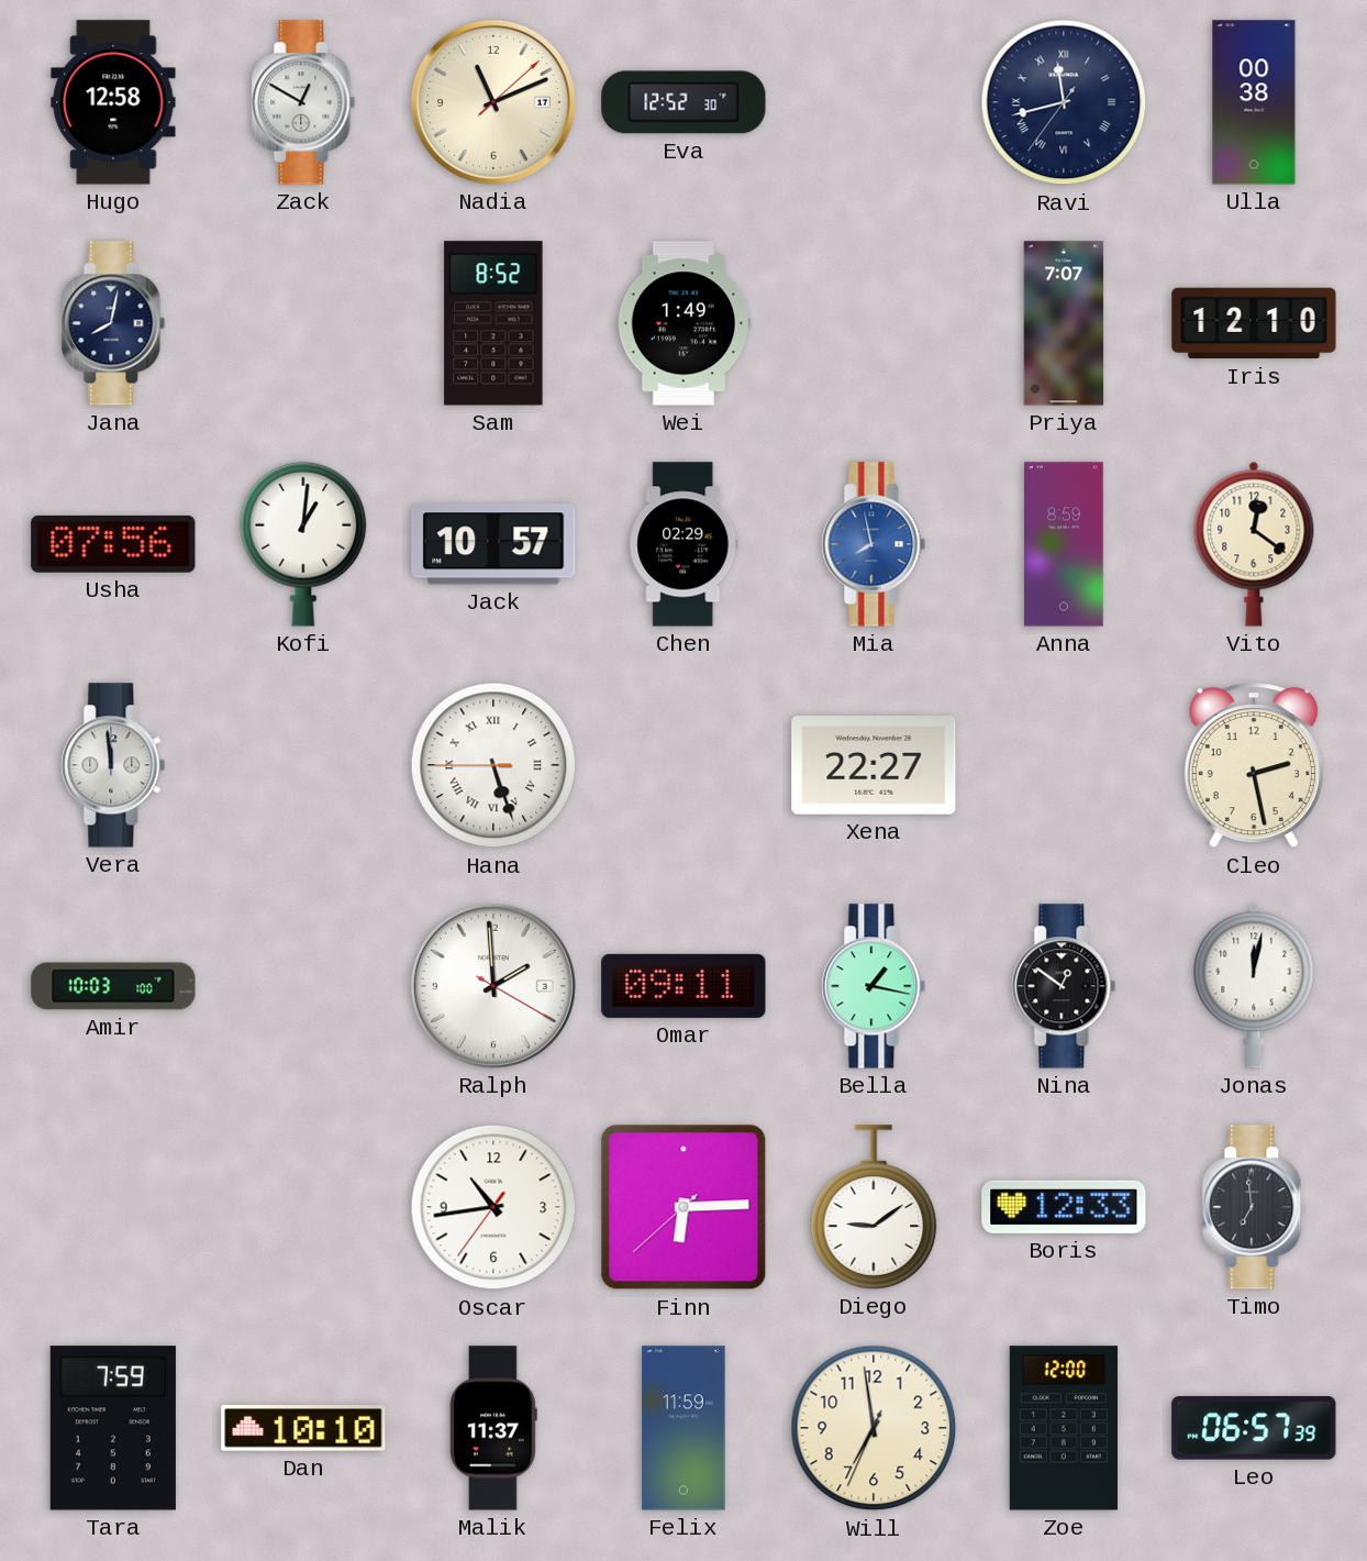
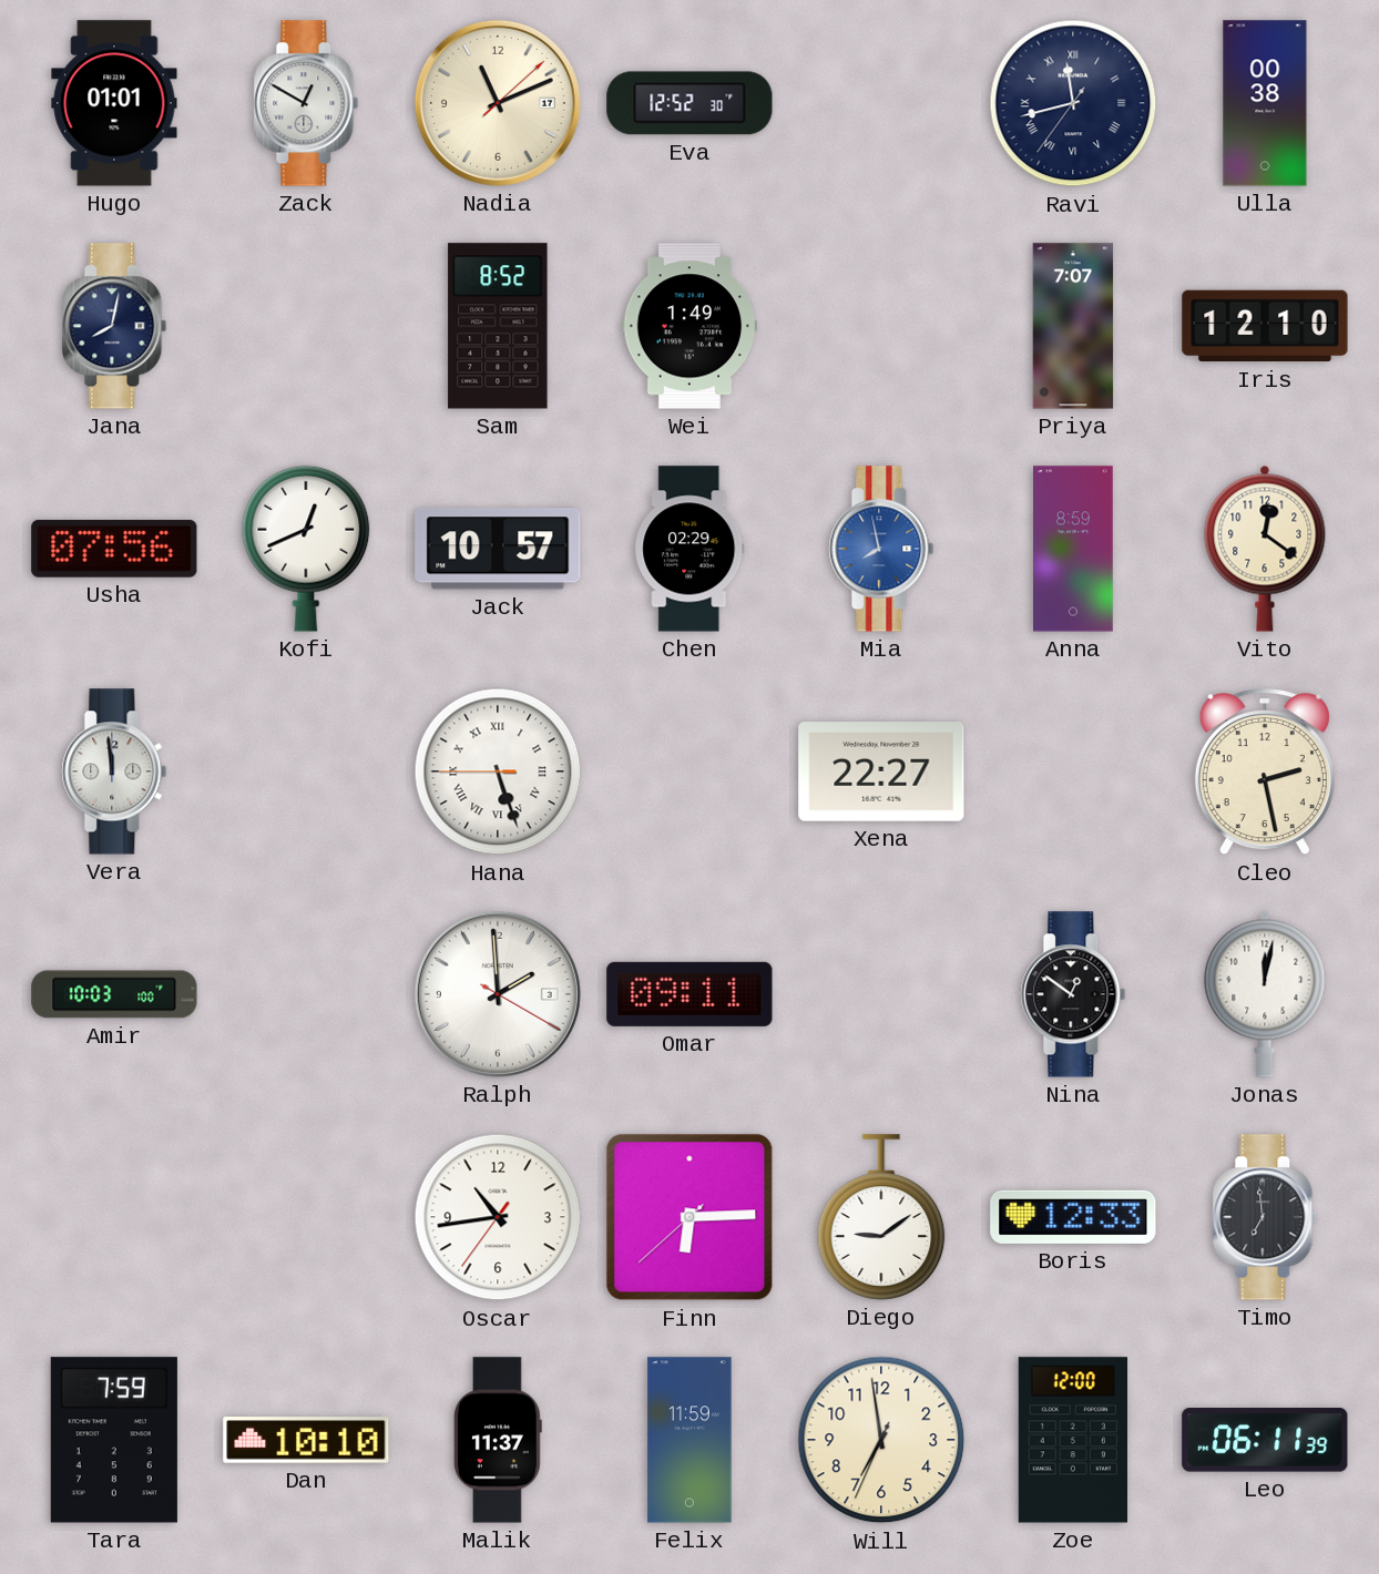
Hugo: 12:58 -> 01:01
Kofi: 1:01 -> 12:41
Bella: 1:17 -> none
Leo: 06:57 -> 06:11
